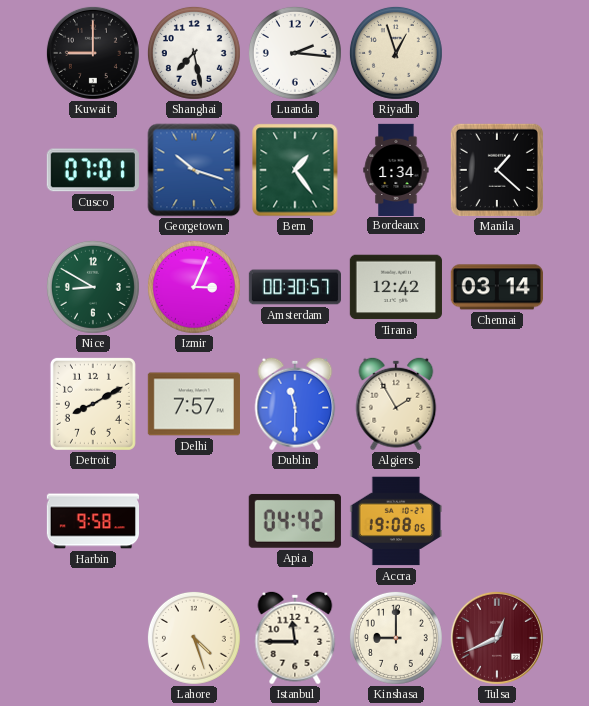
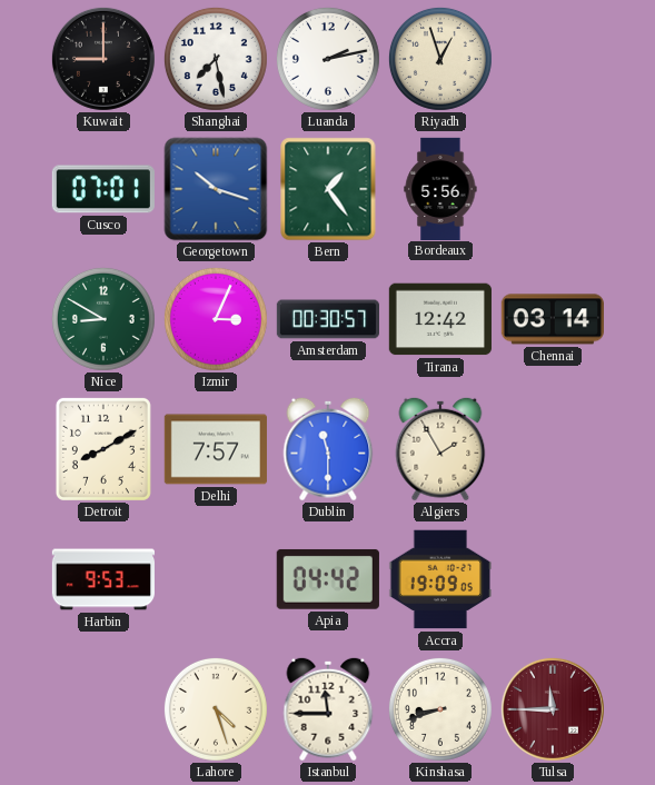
Luanda: 2:16 -> 2:13
Bordeaux: 1:34 -> 5:56
Manila: 1:22 -> none
Harbin: 9:58 -> 9:53
Accra: 19:08 -> 19:09
Kinshasa: 9:00 -> 8:42
Tulsa: 12:41 -> 11:45
